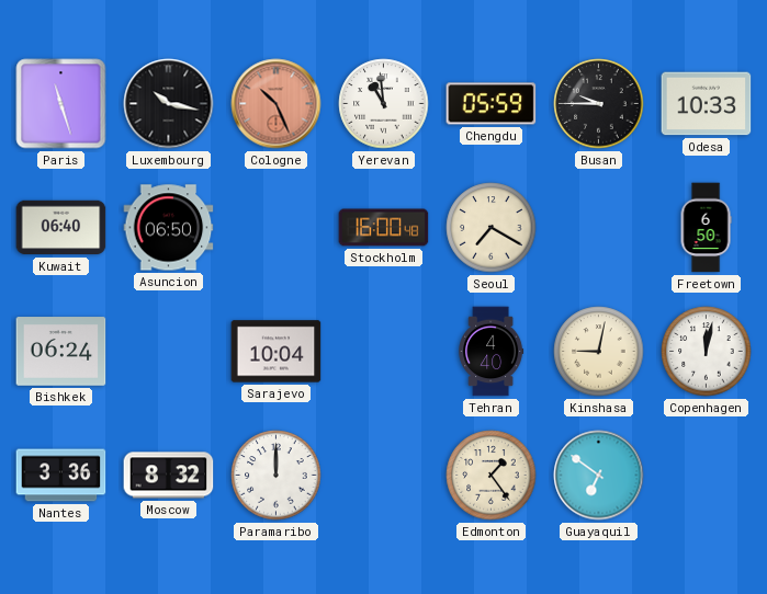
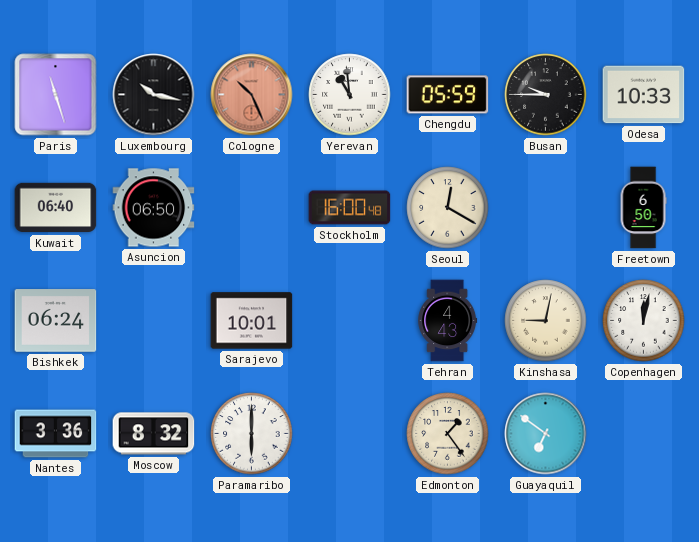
Seoul: 7:20 -> 12:20
Sarajevo: 10:04 -> 10:01
Tehran: 4:40 -> 4:43
Paramaribo: 12:00 -> 6:00
